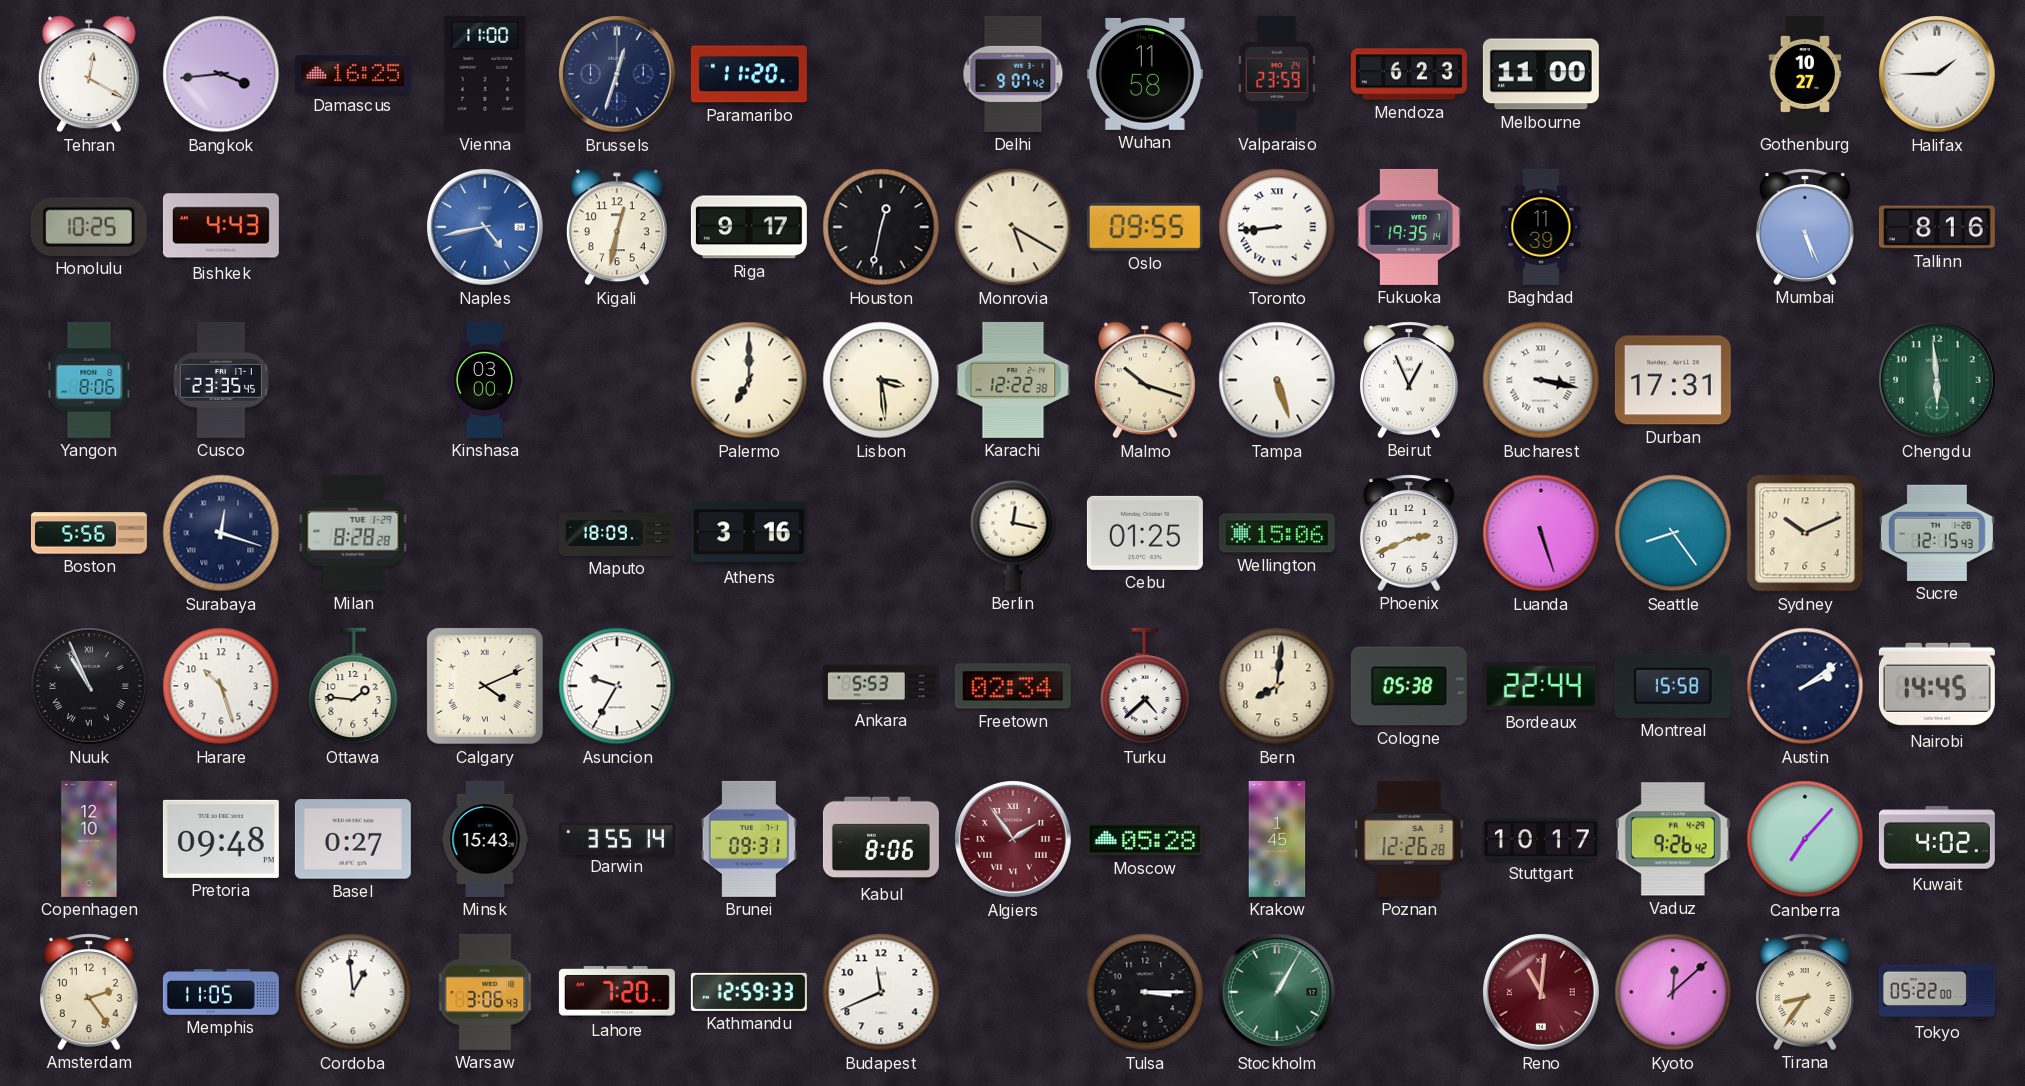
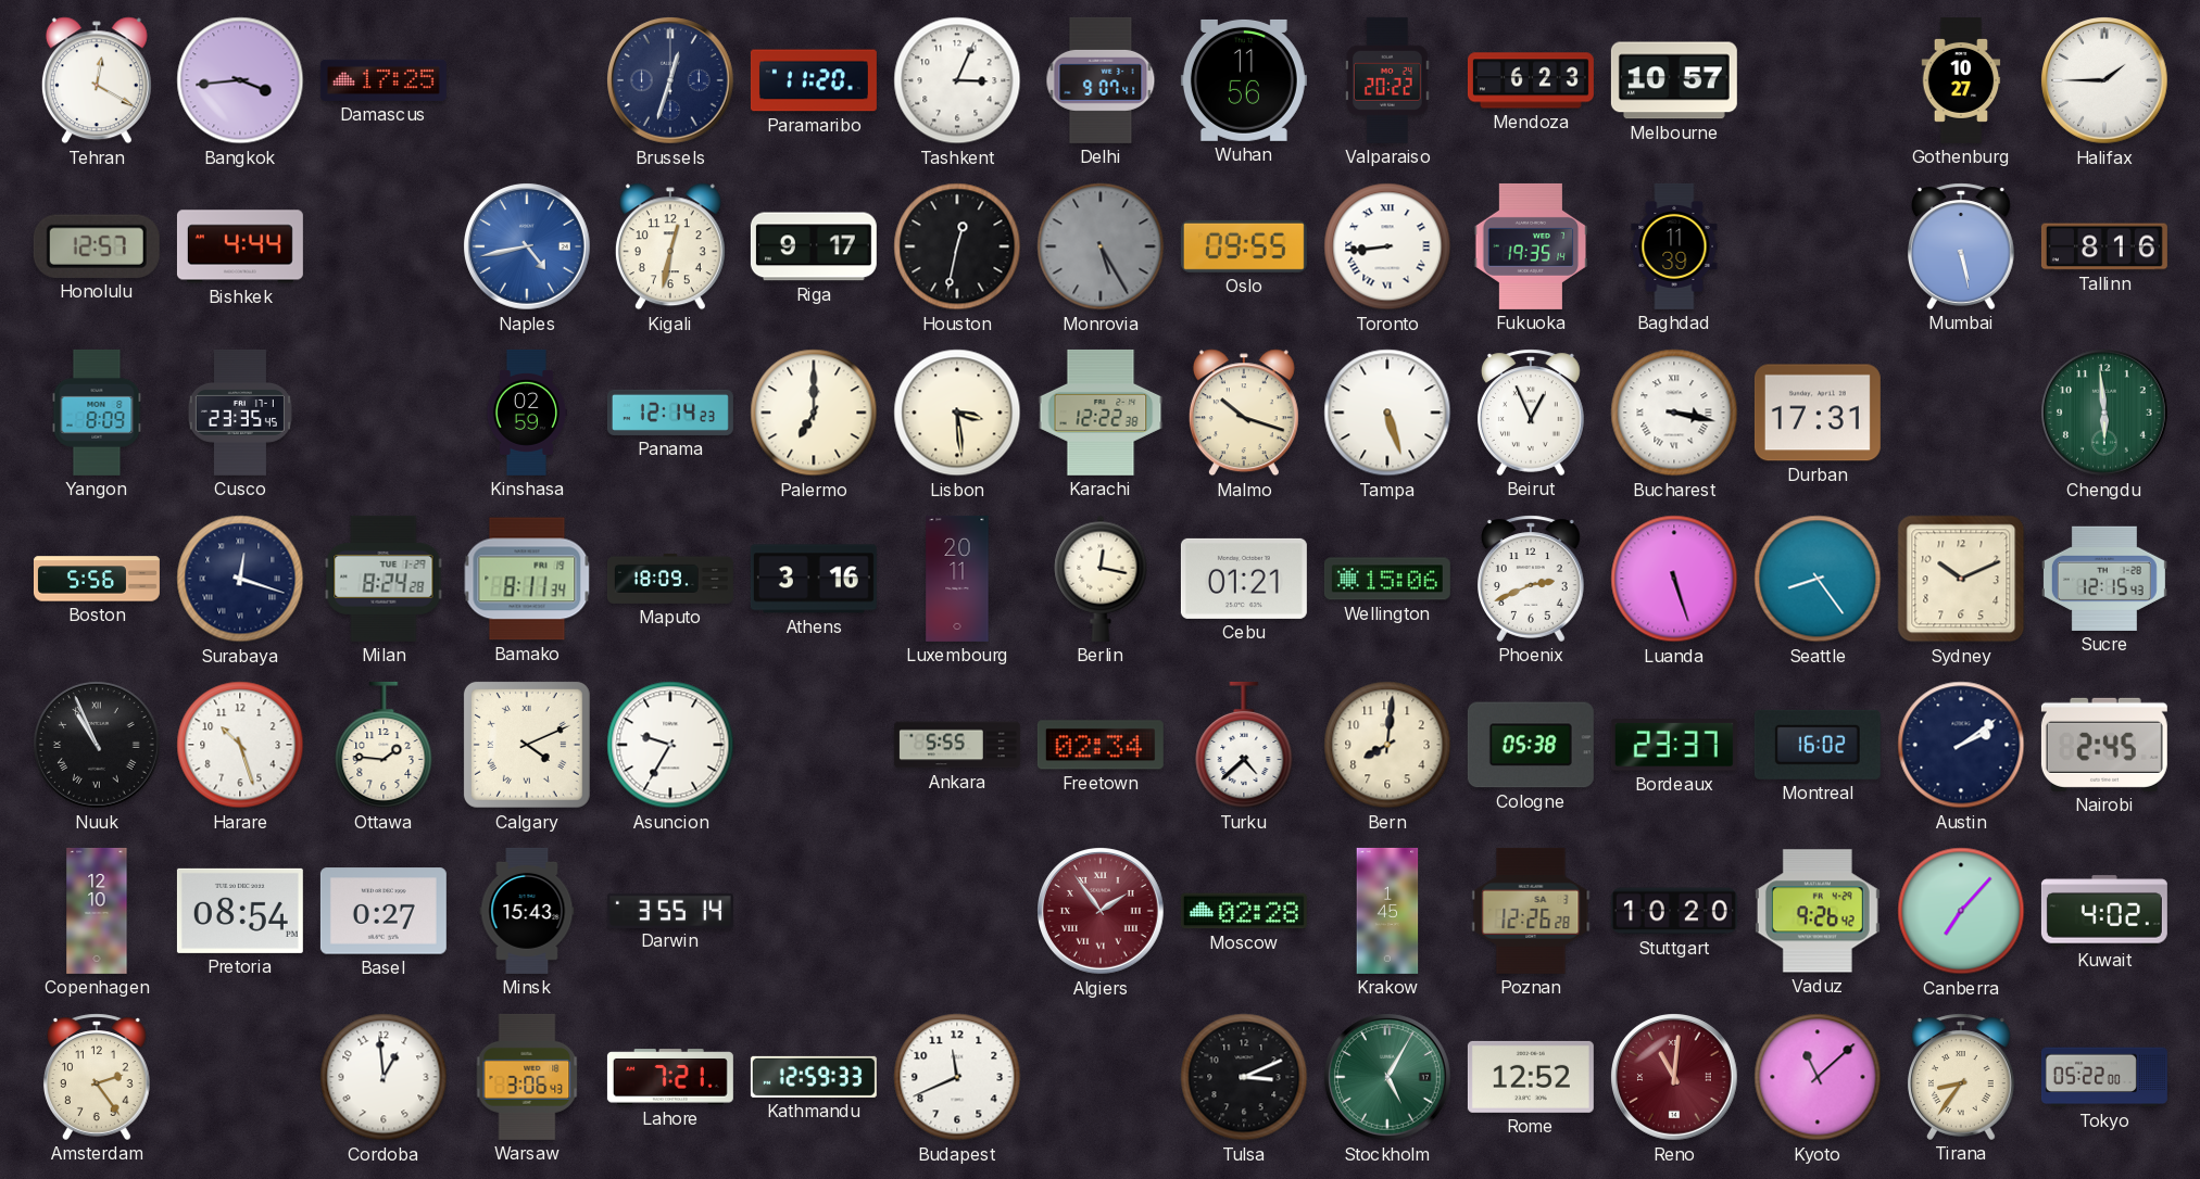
Damascus: 16:25 -> 17:25
Vienna: 11:00 -> none
Tashkent: none -> 3:04
Delhi: 9:07:42 -> 9:07:41
Wuhan: 11:58 -> 11:56
Valparaiso: 23:59 -> 20:22
Melbourne: 11:00 -> 10:57
Honolulu: 10:25 -> 12:57
Bishkek: 4:43 -> 4:44
Monrovia: 5:20 -> 5:25
Monrovia dial: cream -> grey
Mumbai: 5:26 -> 5:28
Yangon: 8:06 -> 8:09
Kinshasa: 03:00 -> 02:59
Panama: none -> 12:14
Milan: 8:28 -> 8:24
Bamako: none -> 8:11
Luxembourg: none -> 20:11
Cebu: 01:25 -> 01:21
Ankara: 5:53 -> 5:55
Bordeaux: 22:44 -> 23:37
Montreal: 15:58 -> 16:02
Nairobi: 14:45 -> 2:45
Pretoria: 09:48 -> 08:54
Brunei: 09:31 -> none
Kabul: 8:06 -> none
Moscow: 05:28 -> 02:28
Stuttgart: 10:17 -> 10:20
Memphis: 11:05 -> none
Lahore: 7:20 -> 7:21
Tulsa: 3:15 -> 3:11
Stockholm: 1:05 -> 5:05
Rome: none -> 12:52
Kyoto: 12:08 -> 11:08
